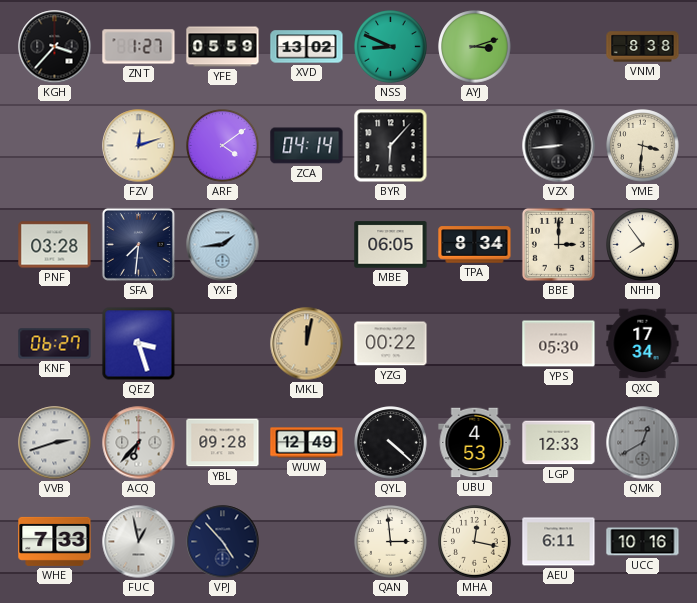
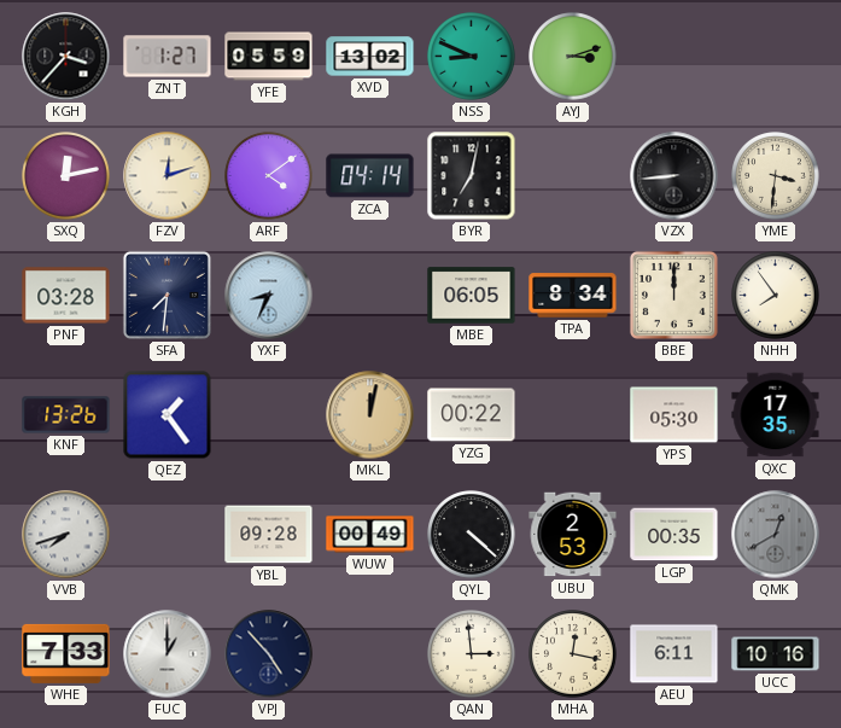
VNM: 8:38 -> none
SXQ: none -> 12:13
BYR: 6:07 -> 7:02
YXF: 1:44 -> 8:34
BBE: 3:00 -> 12:00
KNF: 06:27 -> 13:26
QEZ: 3:27 -> 1:24
QXC: 17:34 -> 17:35
VVB: 2:42 -> 7:42
ACQ: 6:37 -> none
WUW: 12:49 -> 00:49
UBU: 4:53 -> 2:53
LGP: 12:33 -> 00:35
FUC: 12:58 -> 1:00
